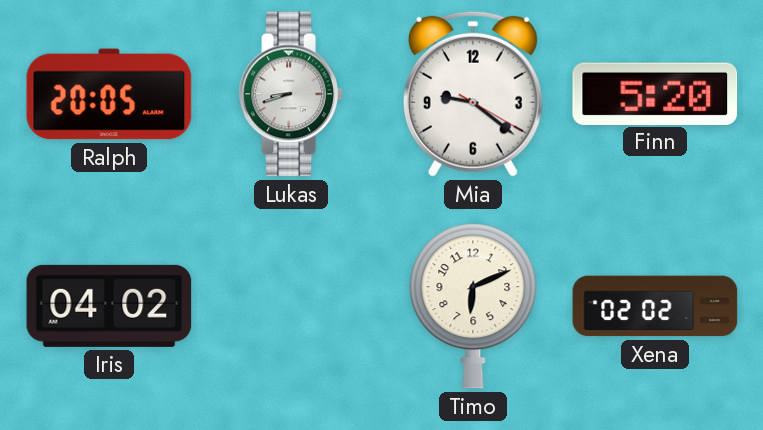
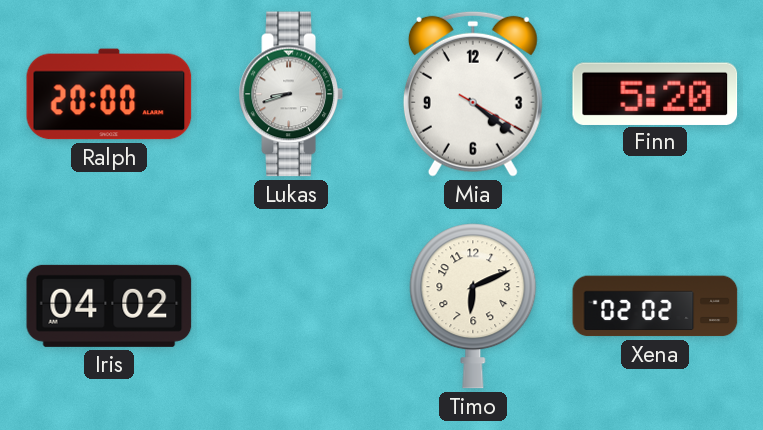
Ralph: 20:05 -> 20:00
Mia: 9:21 -> 4:21
